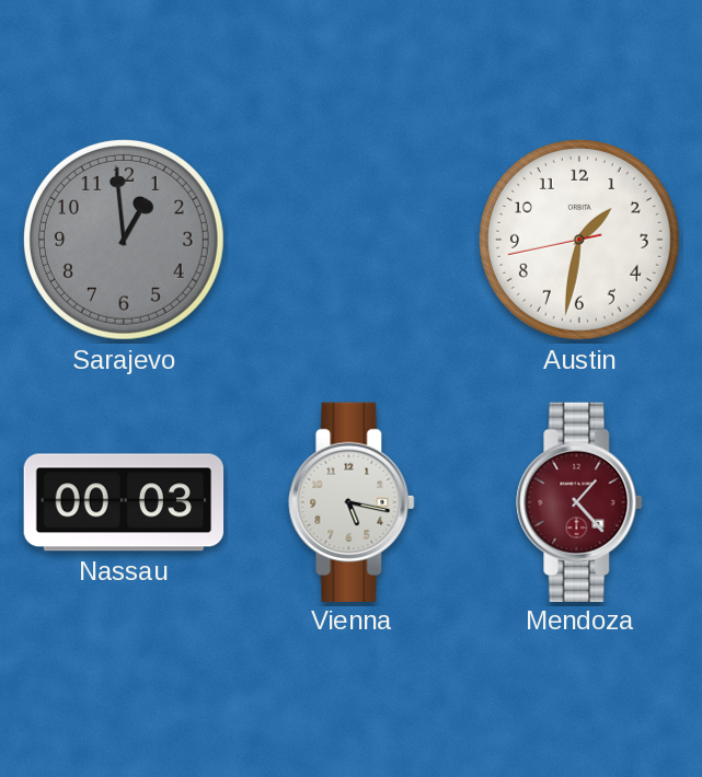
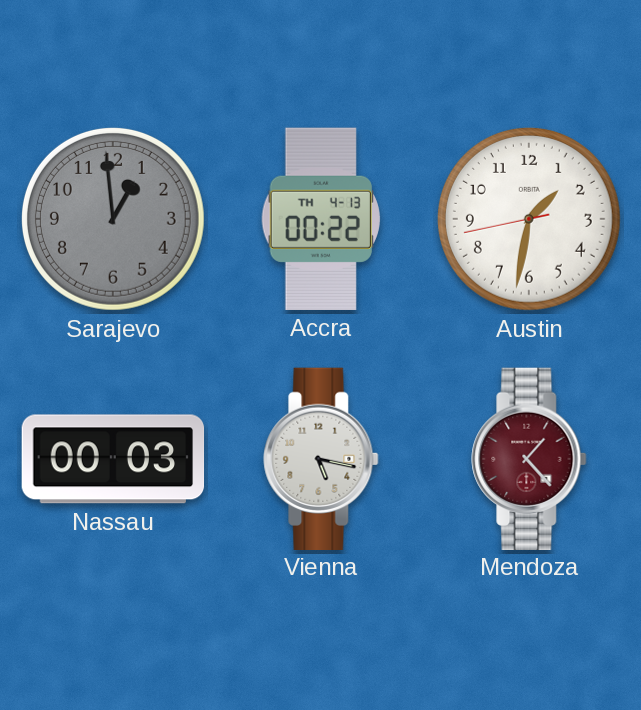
Accra: none -> 00:22
